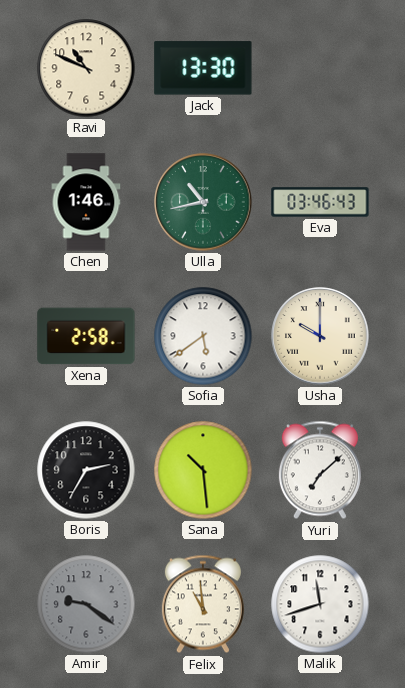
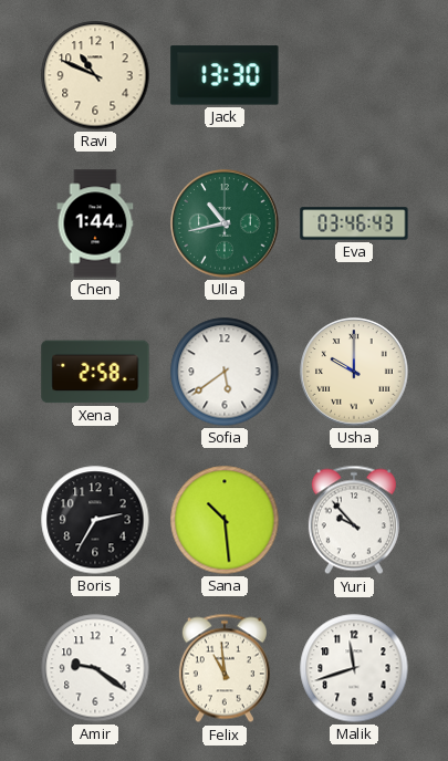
Chen: 1:46 -> 1:44
Yuri: 7:08 -> 9:53
Amir dial: grey -> white
